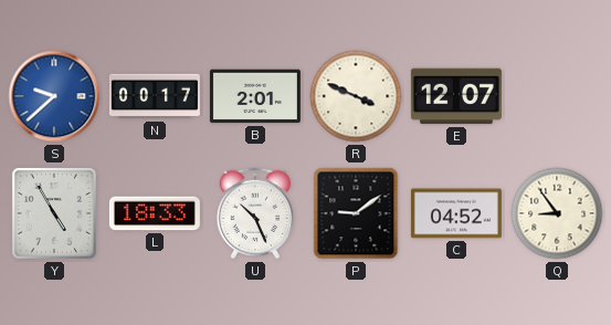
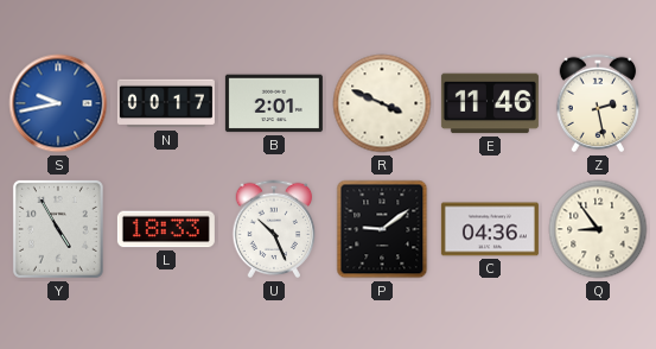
S: 9:38 -> 9:43
E: 12:07 -> 11:46
Z: none -> 2:28
C: 04:52 -> 04:36
